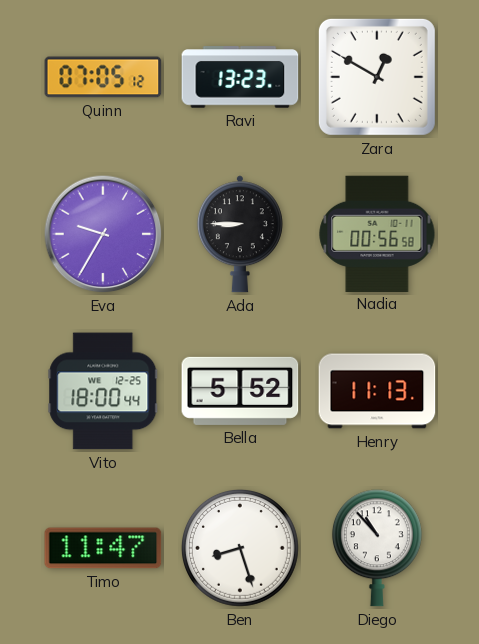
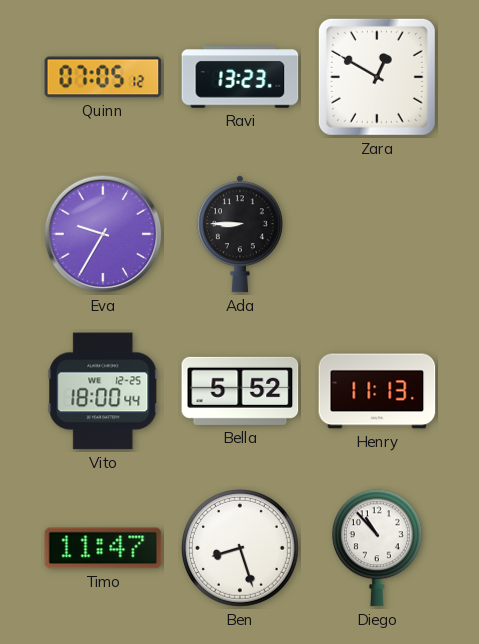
Nadia: 00:56 -> none
